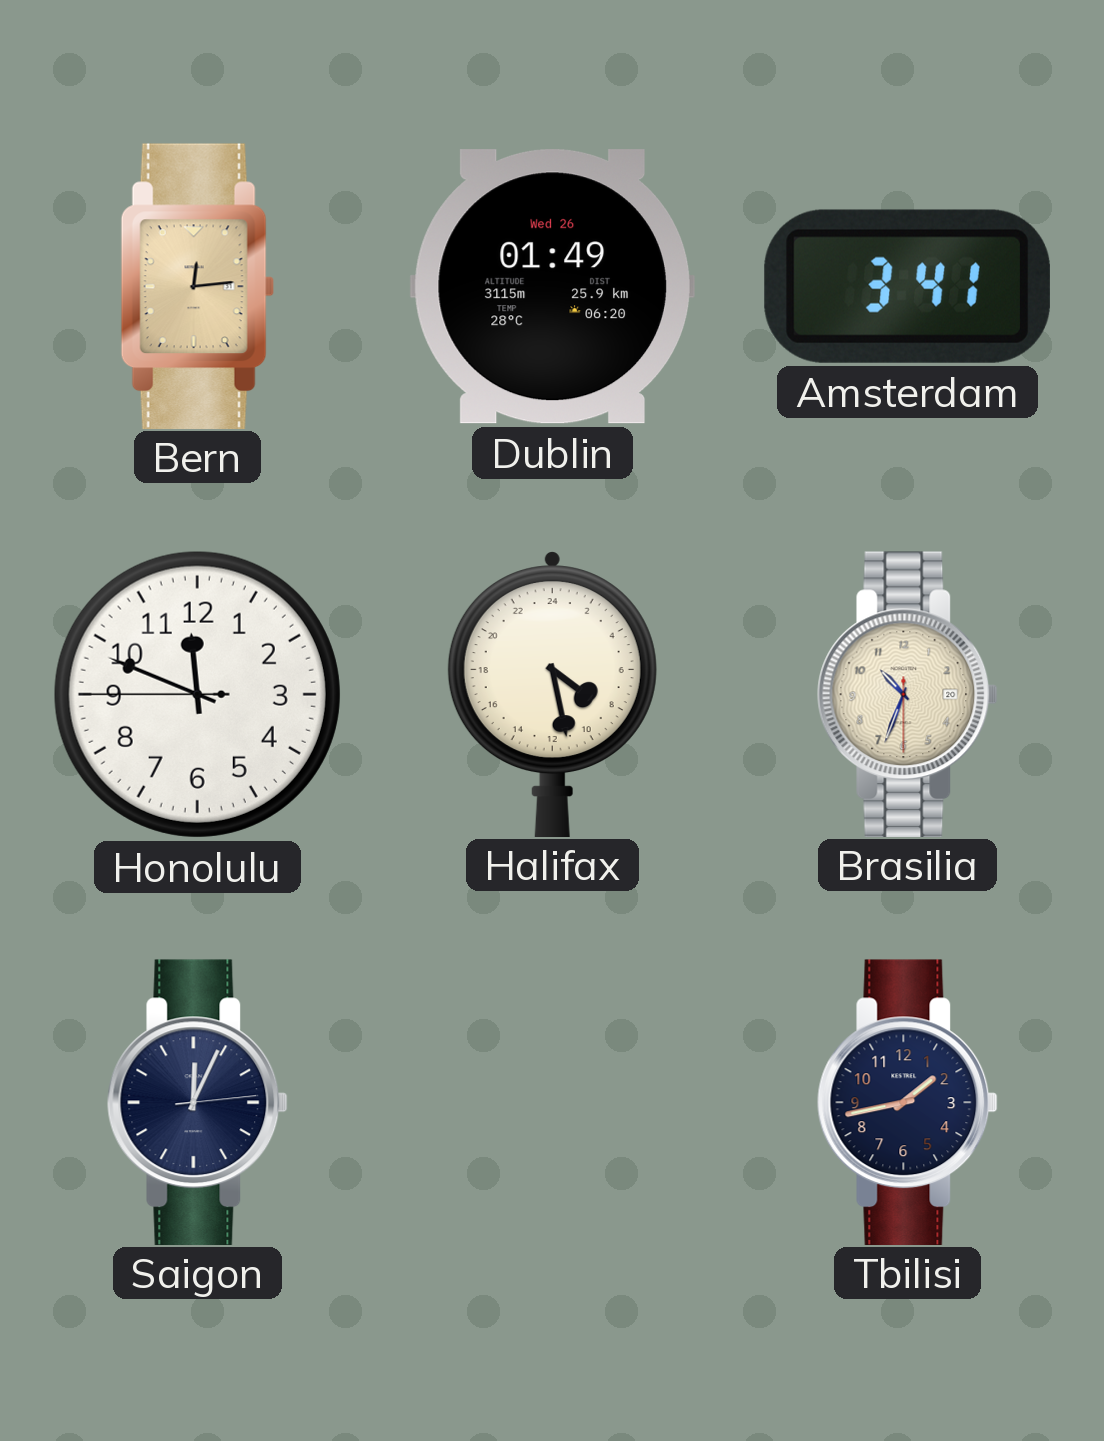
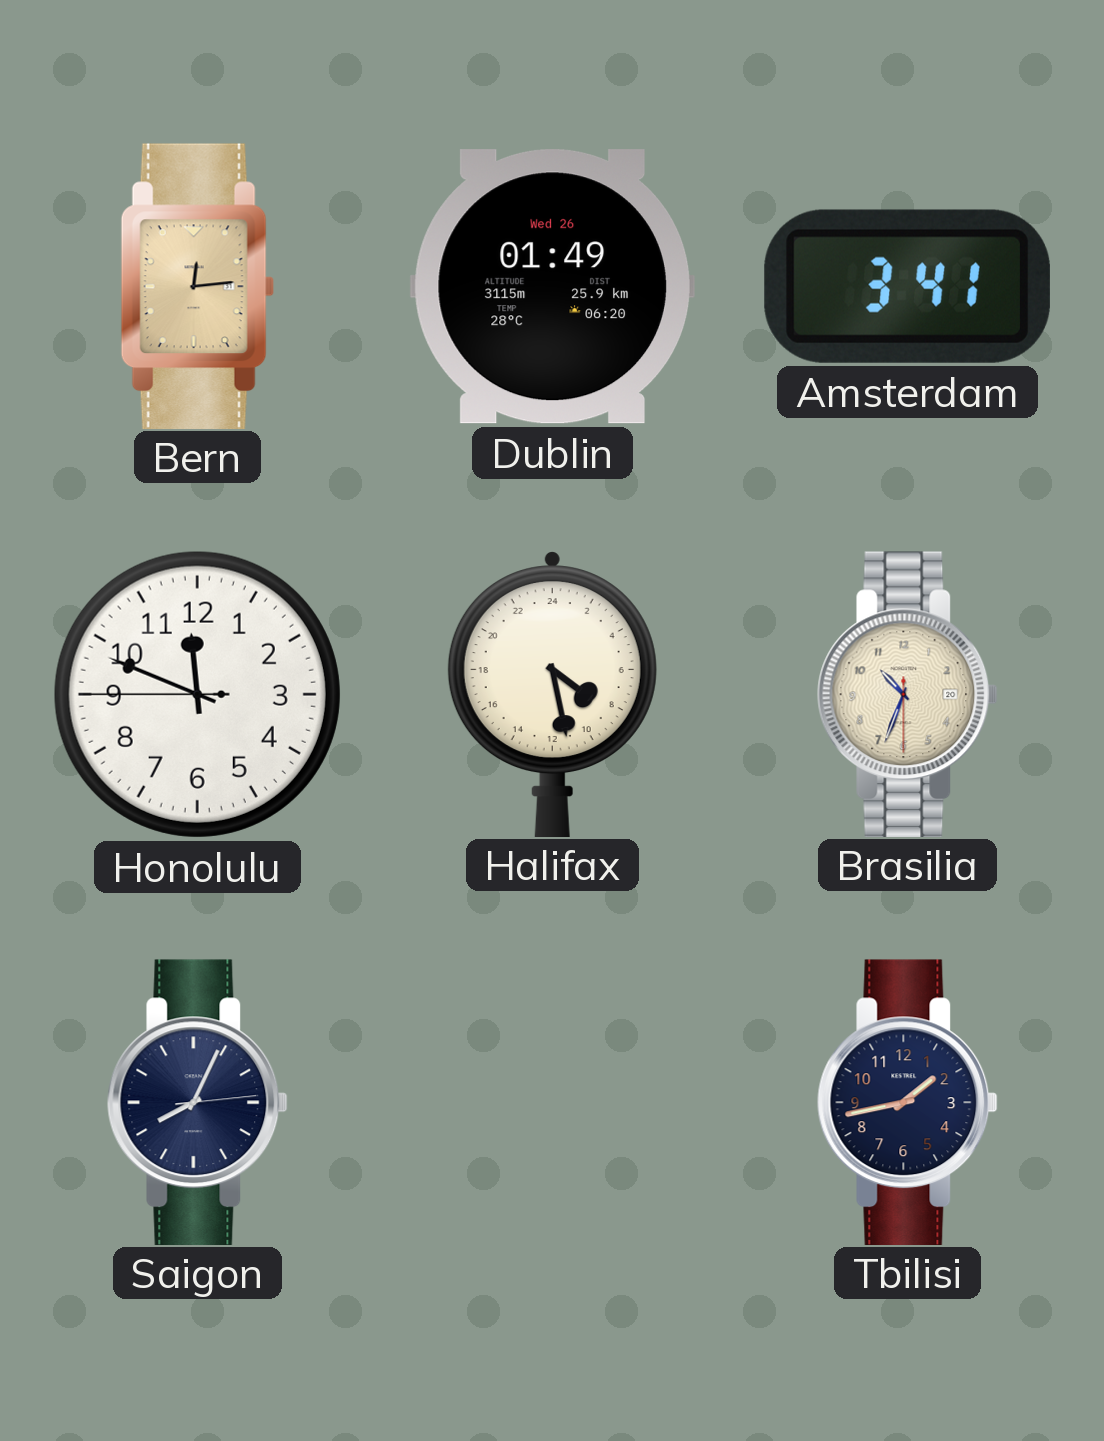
Saigon: 12:04 -> 8:04
